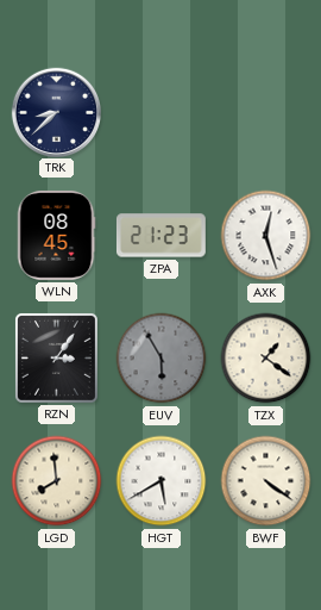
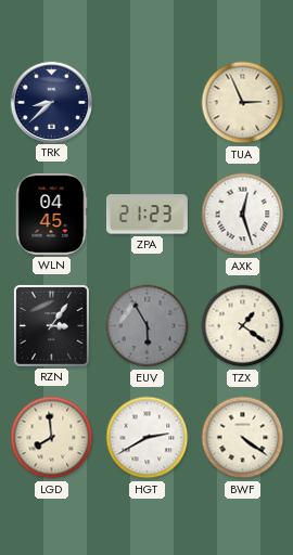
TUA: none -> 2:56
WLN: 08:45 -> 04:45
HGT: 5:40 -> 2:40
